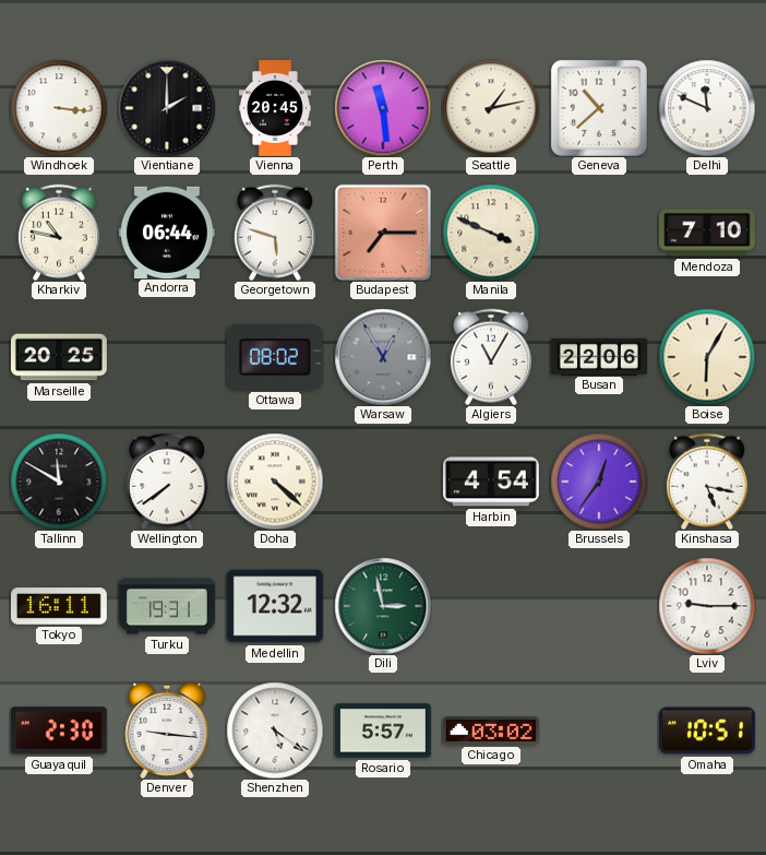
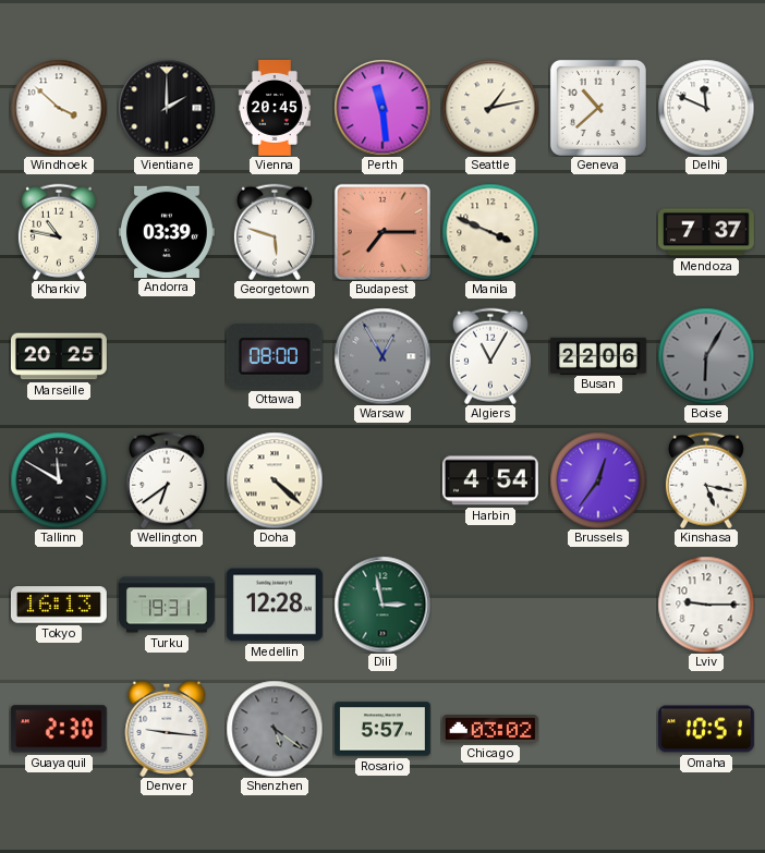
Windhoek: 3:16 -> 3:52
Andorra: 06:44 -> 03:39
Mendoza: 7:10 -> 7:37
Ottawa: 08:02 -> 08:00
Boise dial: cream -> grey
Wellington: 7:39 -> 6:39
Tokyo: 16:11 -> 16:13
Medellin: 12:32 -> 12:28
Shenzhen dial: white -> grey
